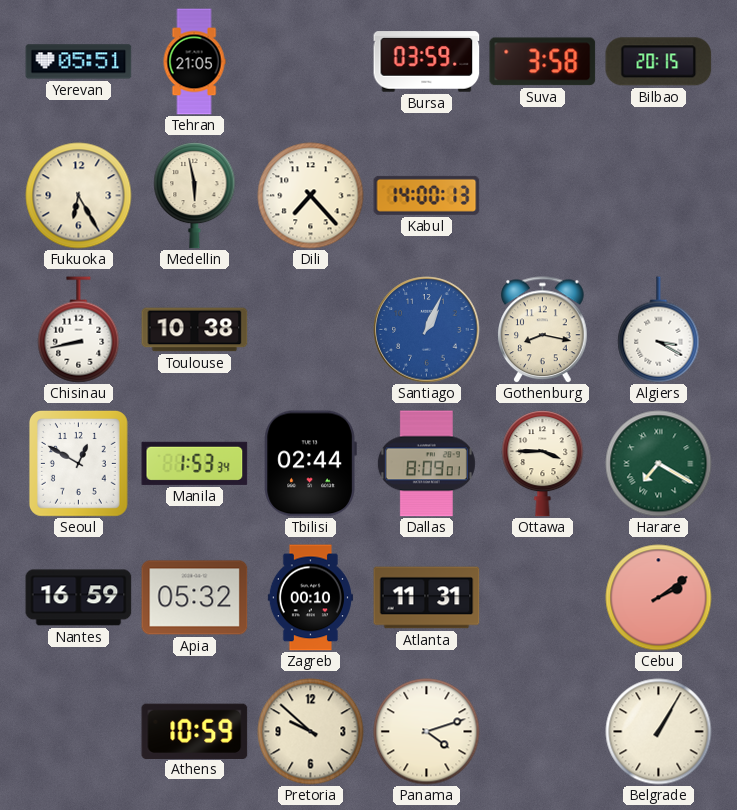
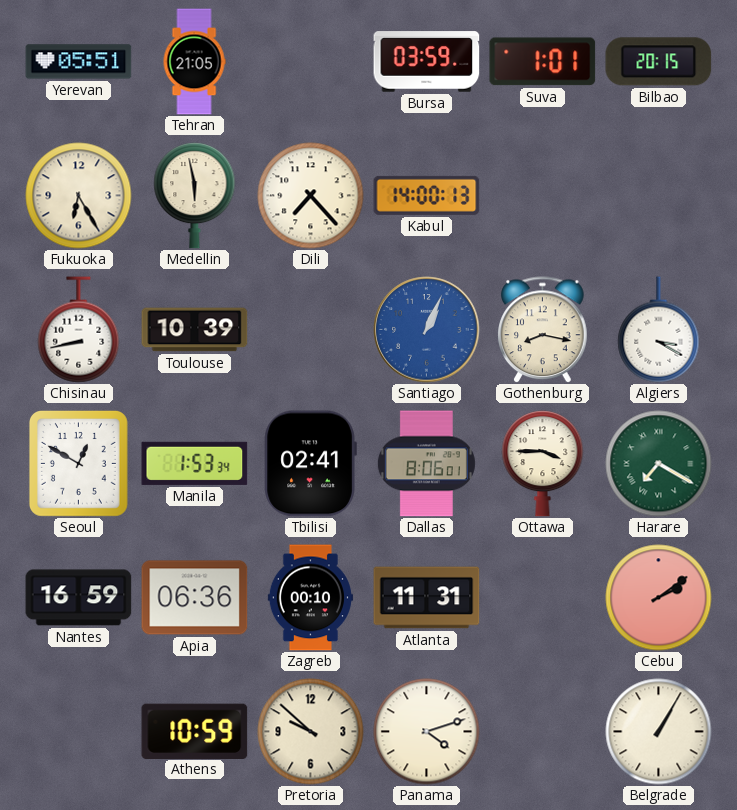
Suva: 3:58 -> 1:01
Toulouse: 10:38 -> 10:39
Tbilisi: 02:44 -> 02:41
Dallas: 8:09 -> 8:06
Apia: 05:32 -> 06:36
